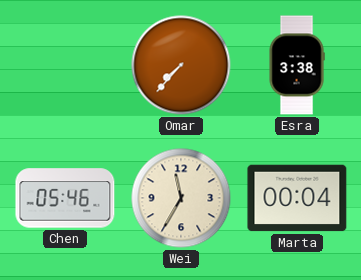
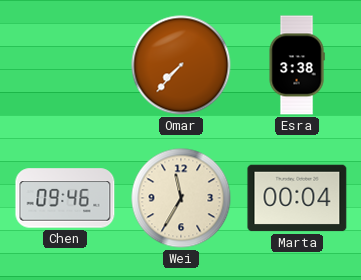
Chen: 05:46 -> 09:46
